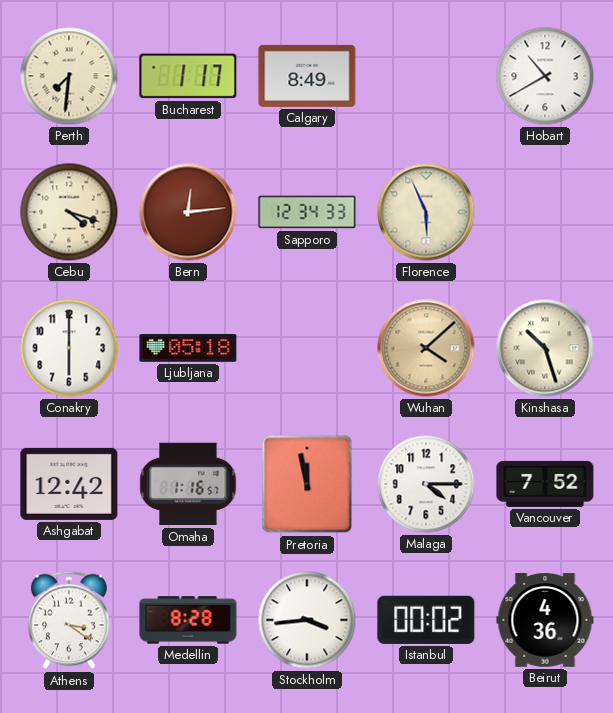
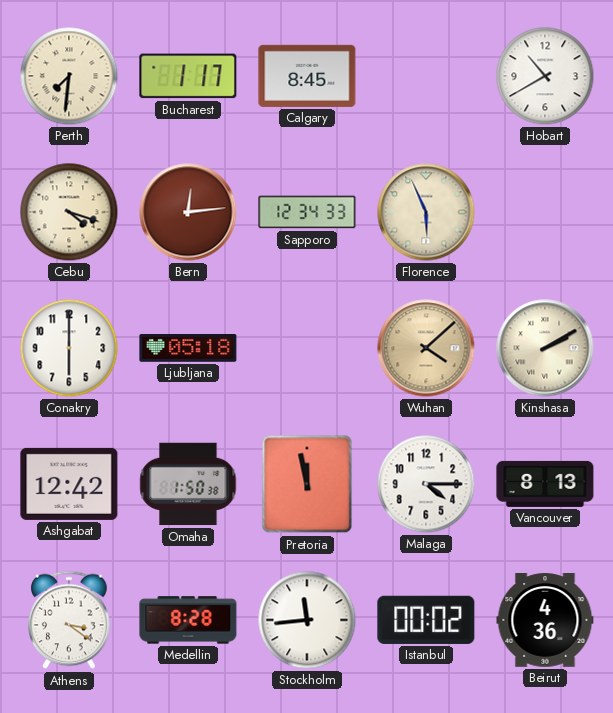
Calgary: 8:49 -> 8:45
Kinshasa: 10:27 -> 2:10
Omaha: 1:16 -> 1:50
Vancouver: 7:52 -> 8:13
Stockholm: 3:44 -> 11:44
